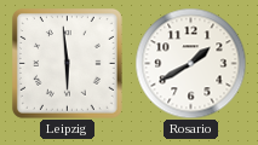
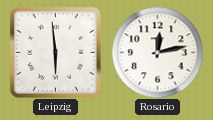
Rosario: 1:40 -> 12:13
